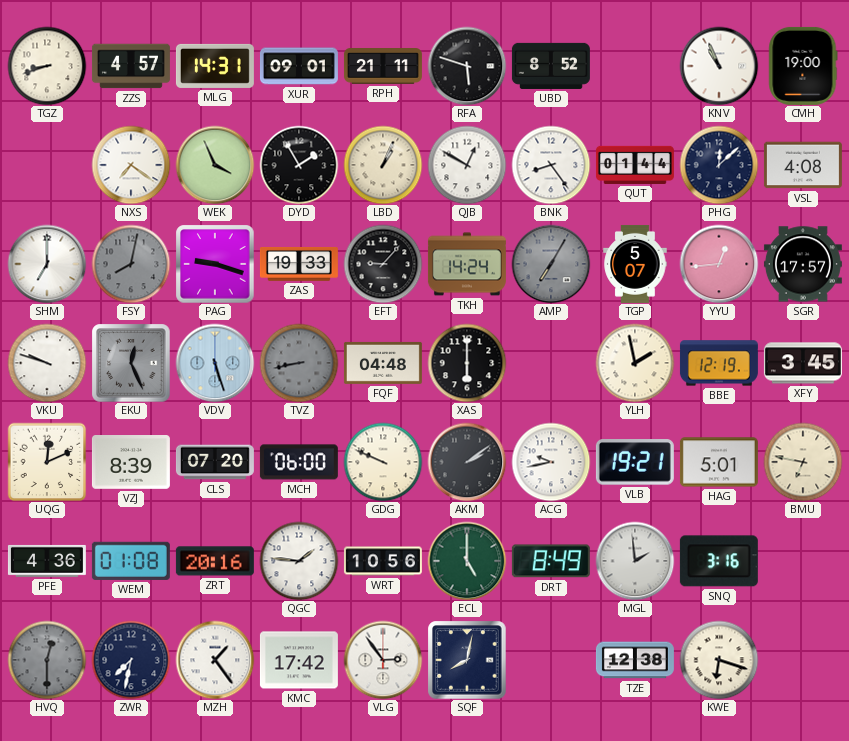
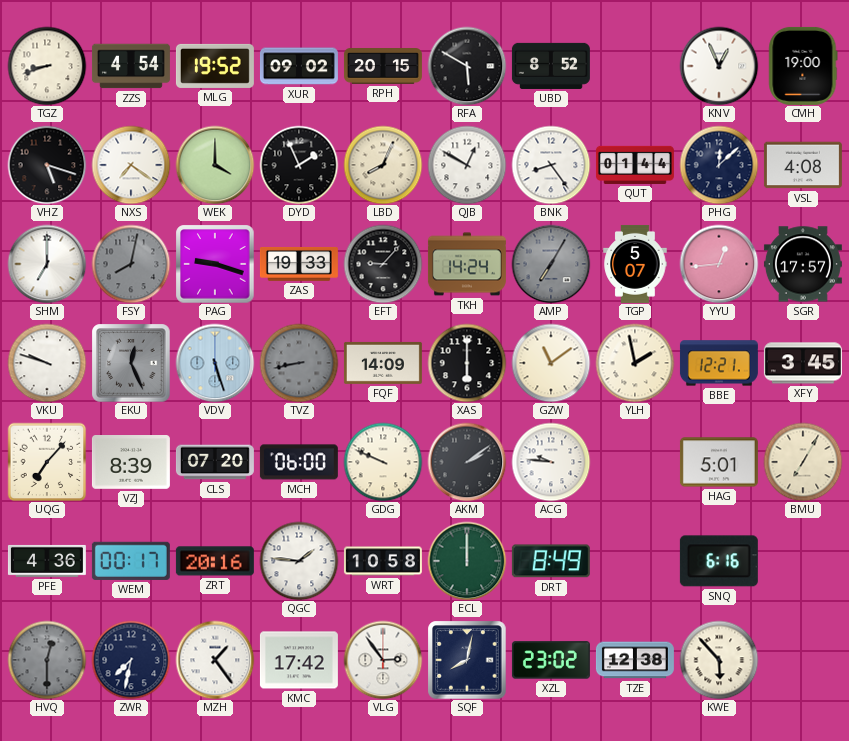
ZZS: 4:57 -> 4:54
MLG: 14:31 -> 19:52
XUR: 09:01 -> 09:02
RPH: 21:11 -> 20:15
RFA: 5:48 -> 5:50
KNV: 10:56 -> 12:56
VHZ: none -> 5:18
WEK: 3:56 -> 4:00
DYD: 1:55 -> 1:56
LBD: 1:04 -> 8:04
FQF: 04:48 -> 14:09
GZW: none -> 11:09
BBE: 12:19 -> 12:21
UQG: 12:11 -> 7:07
ACG: 9:43 -> 9:46
VLB: 19:21 -> none
BMU: 6:47 -> 7:05
WEM: 01:08 -> 00:17
WRT: 10:56 -> 10:58
ECL: 5:00 -> 12:00
MGL: 1:59 -> none
SNQ: 3:16 -> 6:16
XZL: none -> 23:02
KWE: 6:18 -> 5:53
